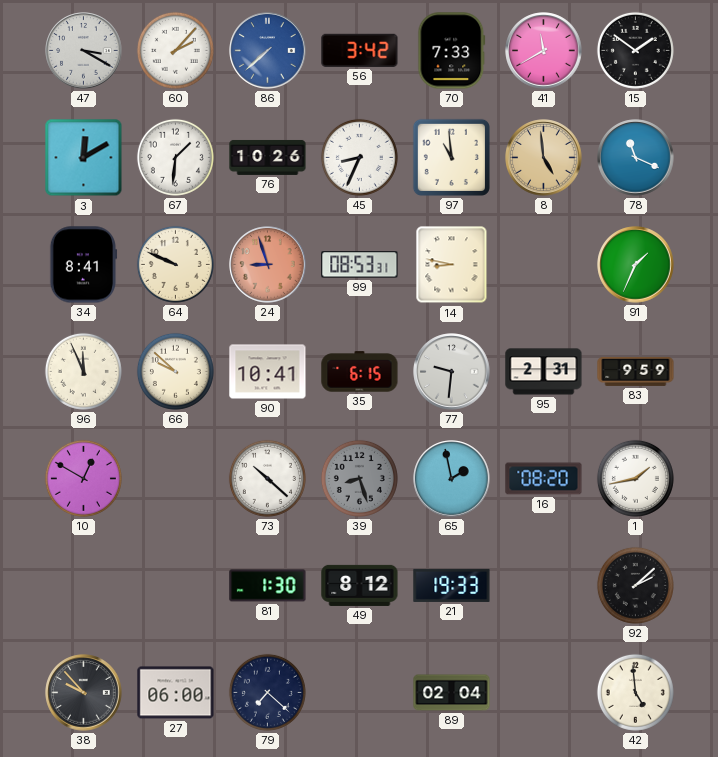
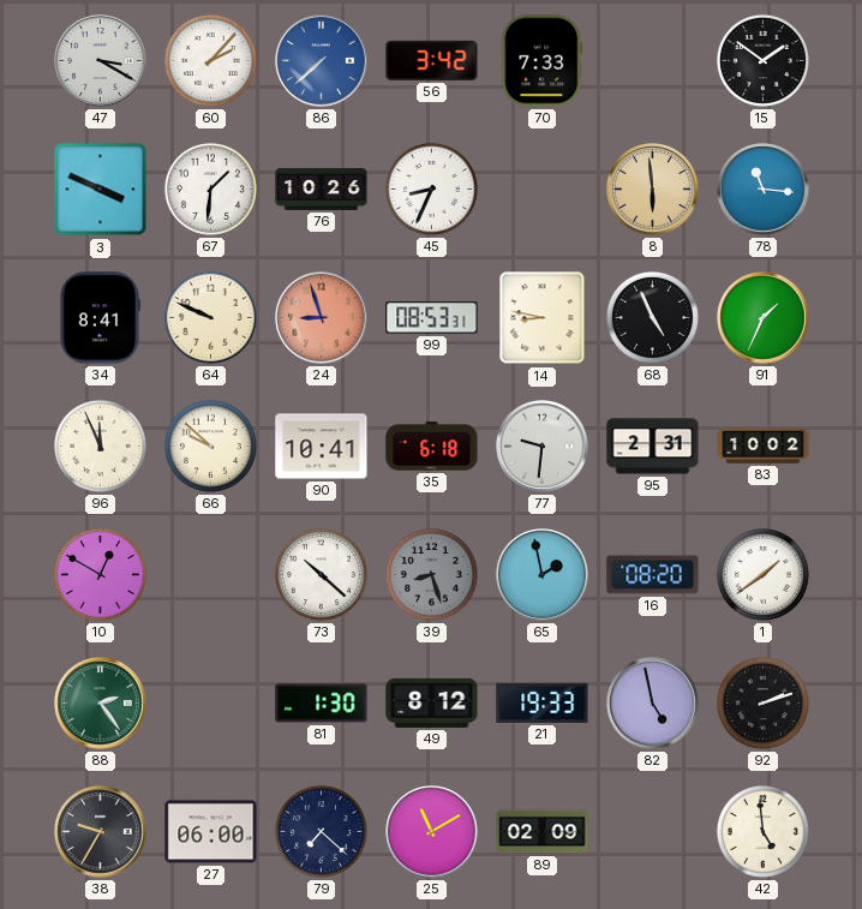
41: 11:40 -> none
3: 12:10 -> 3:49
97: 10:59 -> none
8: 4:59 -> 5:59
78: 11:19 -> 11:16
68: none -> 4:56
35: 6:15 -> 6:18
83: 9:59 -> 10:02
1: 1:43 -> 1:39
88: none -> 2:24
82: none -> 4:58
92: 2:08 -> 2:12
38: 9:53 -> 9:35
25: none -> 11:10
89: 02:04 -> 02:09
